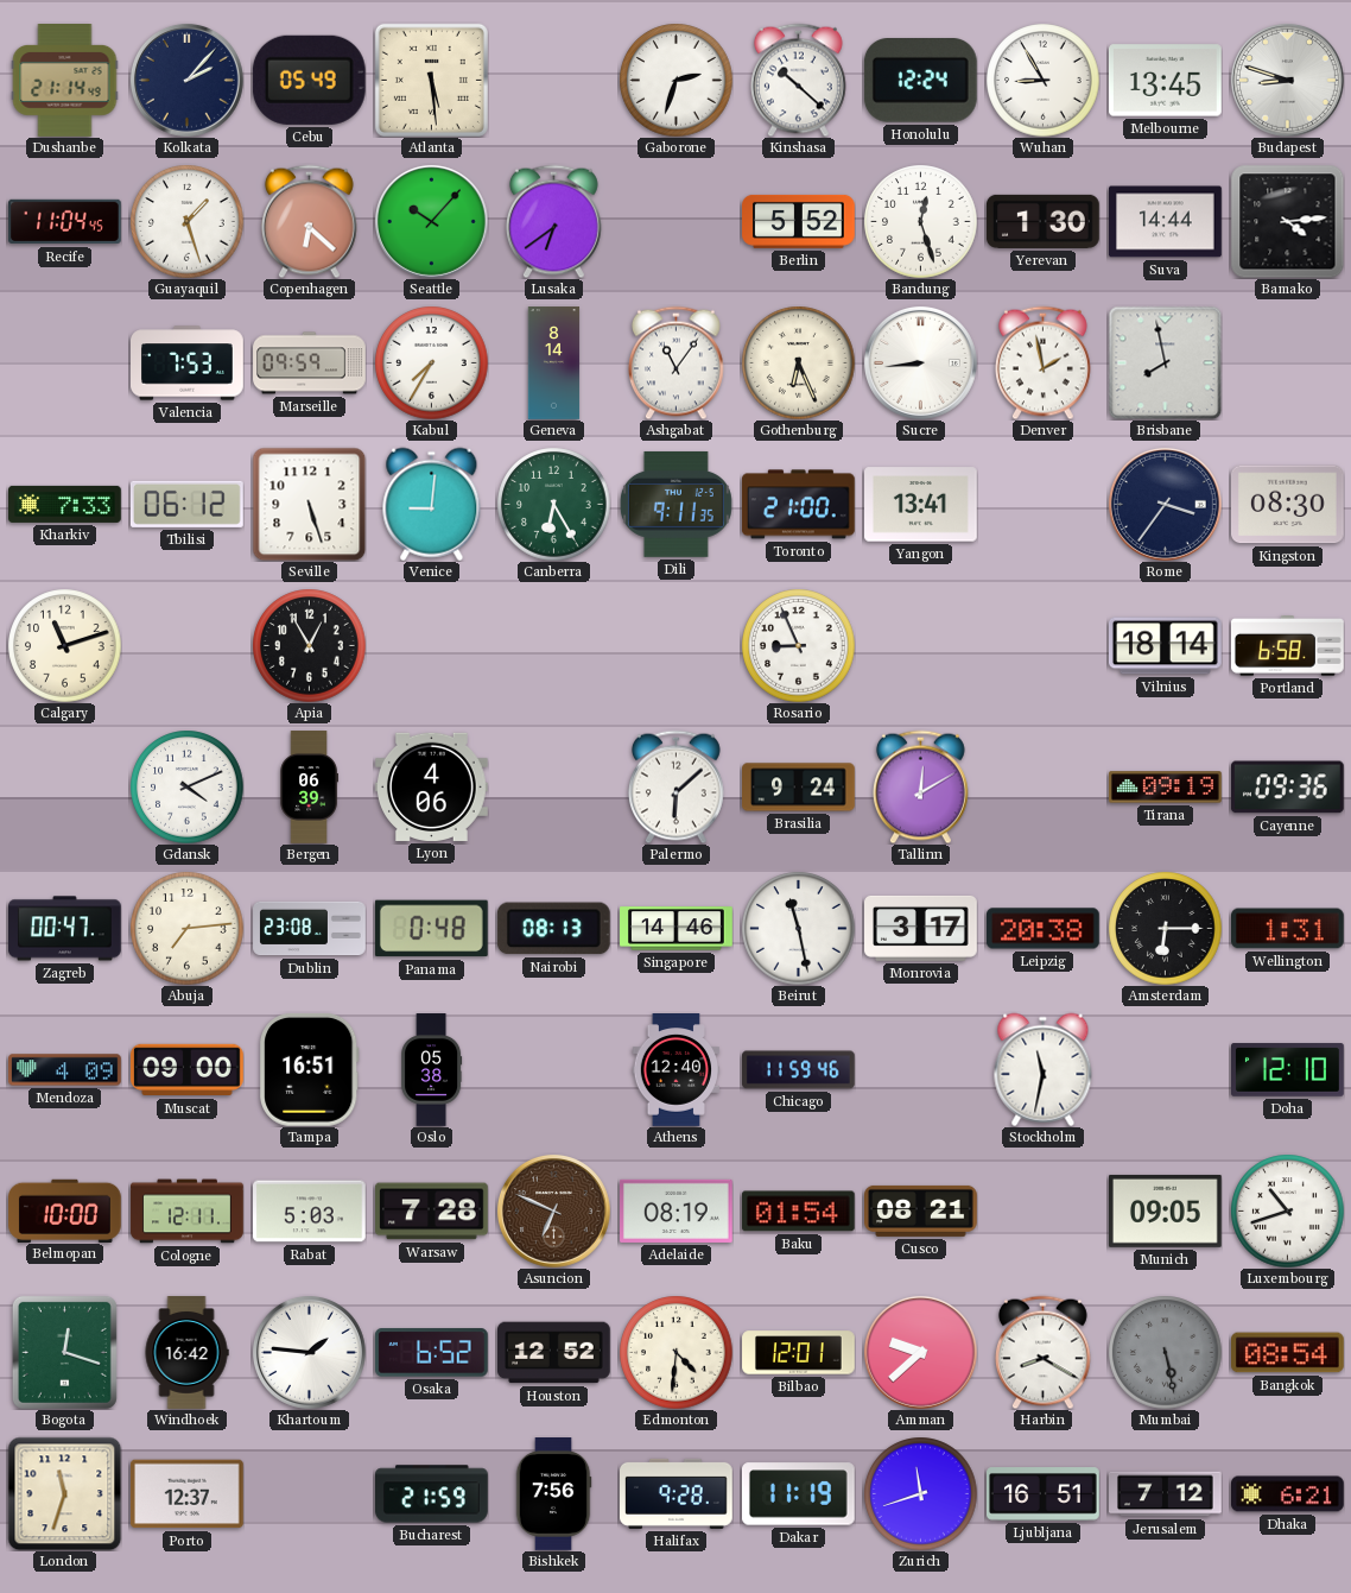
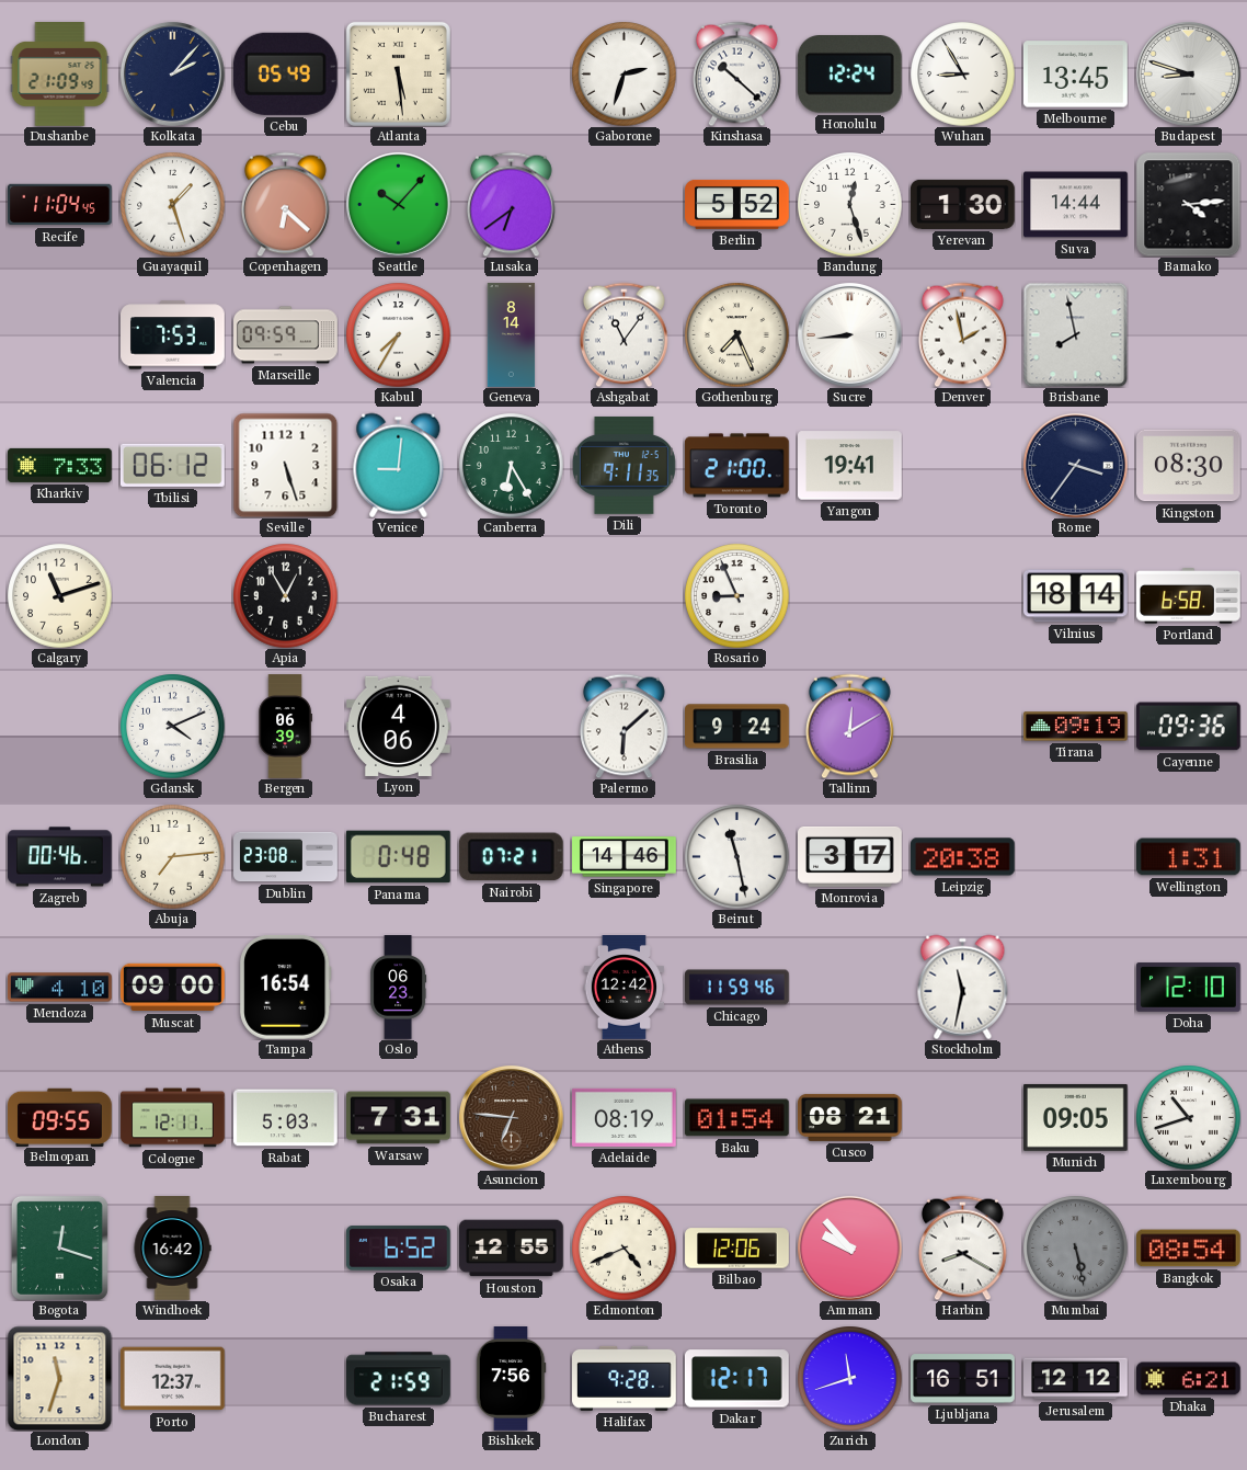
Dushanbe: 21:14 -> 21:09
Gothenburg: 6:26 -> 7:26
Yangon: 13:41 -> 19:41
Zagreb: 00:47 -> 00:46
Nairobi: 08:13 -> 07:21
Amsterdam: 6:15 -> none
Mendoza: 4:09 -> 4:10
Tampa: 16:51 -> 16:54
Oslo: 05:38 -> 06:23
Athens: 12:40 -> 12:42
Belmopan: 10:00 -> 09:55
Warsaw: 7:28 -> 7:31
Asuncion: 6:49 -> 6:46
Khartoum: 1:46 -> none
Houston: 12:52 -> 12:55
Edmonton: 4:31 -> 4:41
Bilbao: 12:01 -> 12:06
Amman: 9:38 -> 9:53
Dakar: 11:19 -> 12:17
Jerusalem: 7:12 -> 12:12
